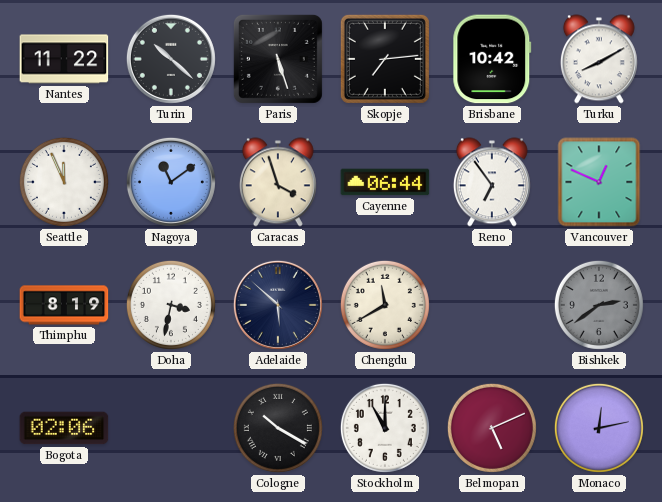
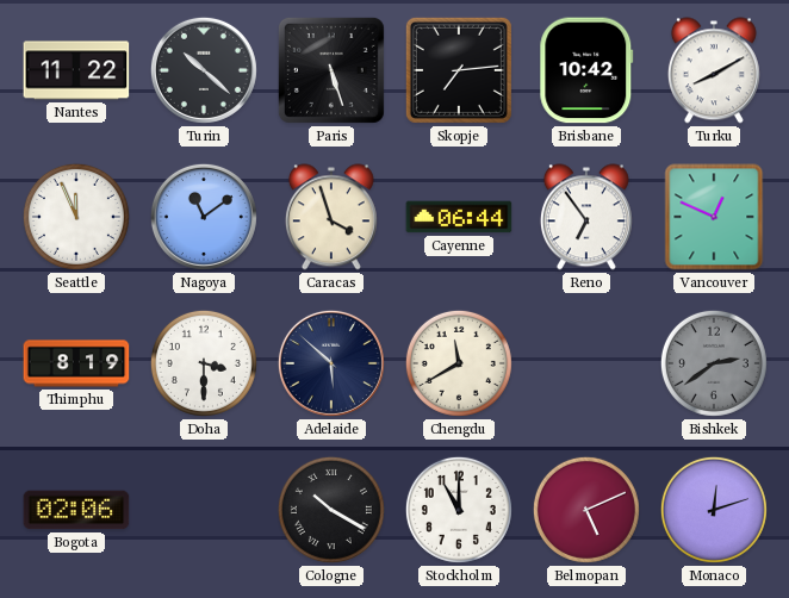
Doha: 3:32 -> 3:30
Monaco: 12:13 -> 12:12
